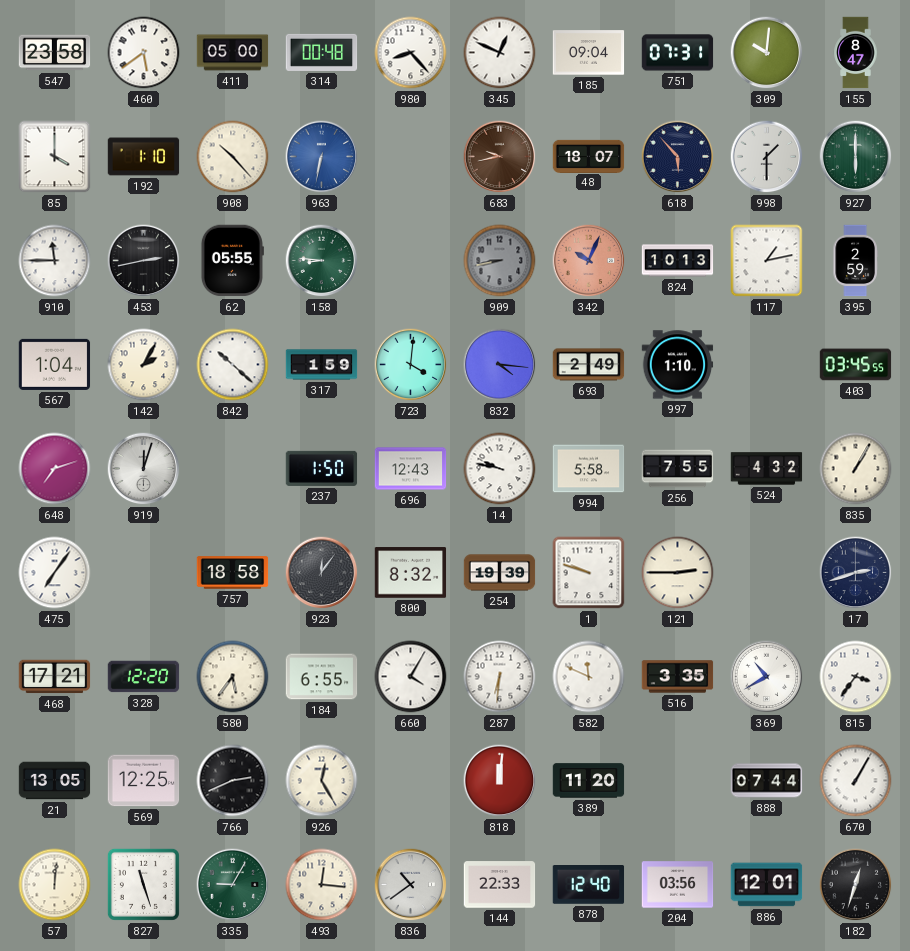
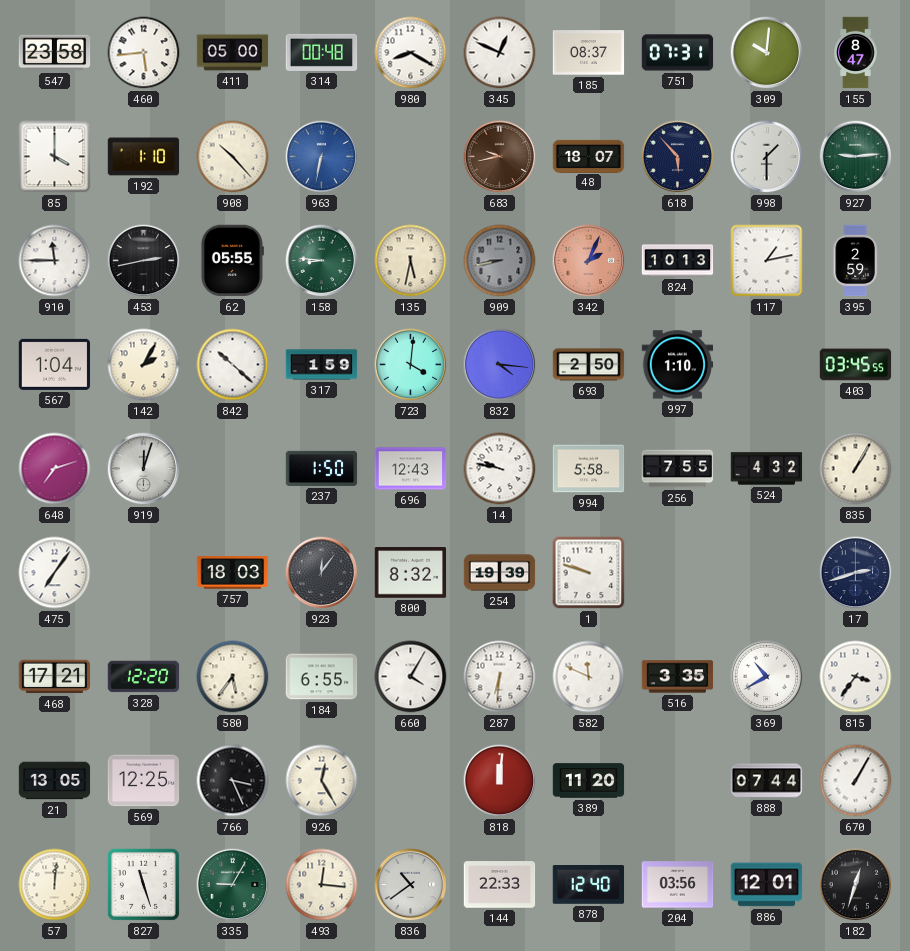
460: 5:39 -> 5:44
980: 8:23 -> 8:20
185: 09:04 -> 08:37
927: 6:00 -> 9:14
135: none -> 5:32
342: 10:04 -> 2:04
693: 2:49 -> 2:50
757: 18:58 -> 18:03
121: 2:45 -> none
766: 2:41 -> 3:26
